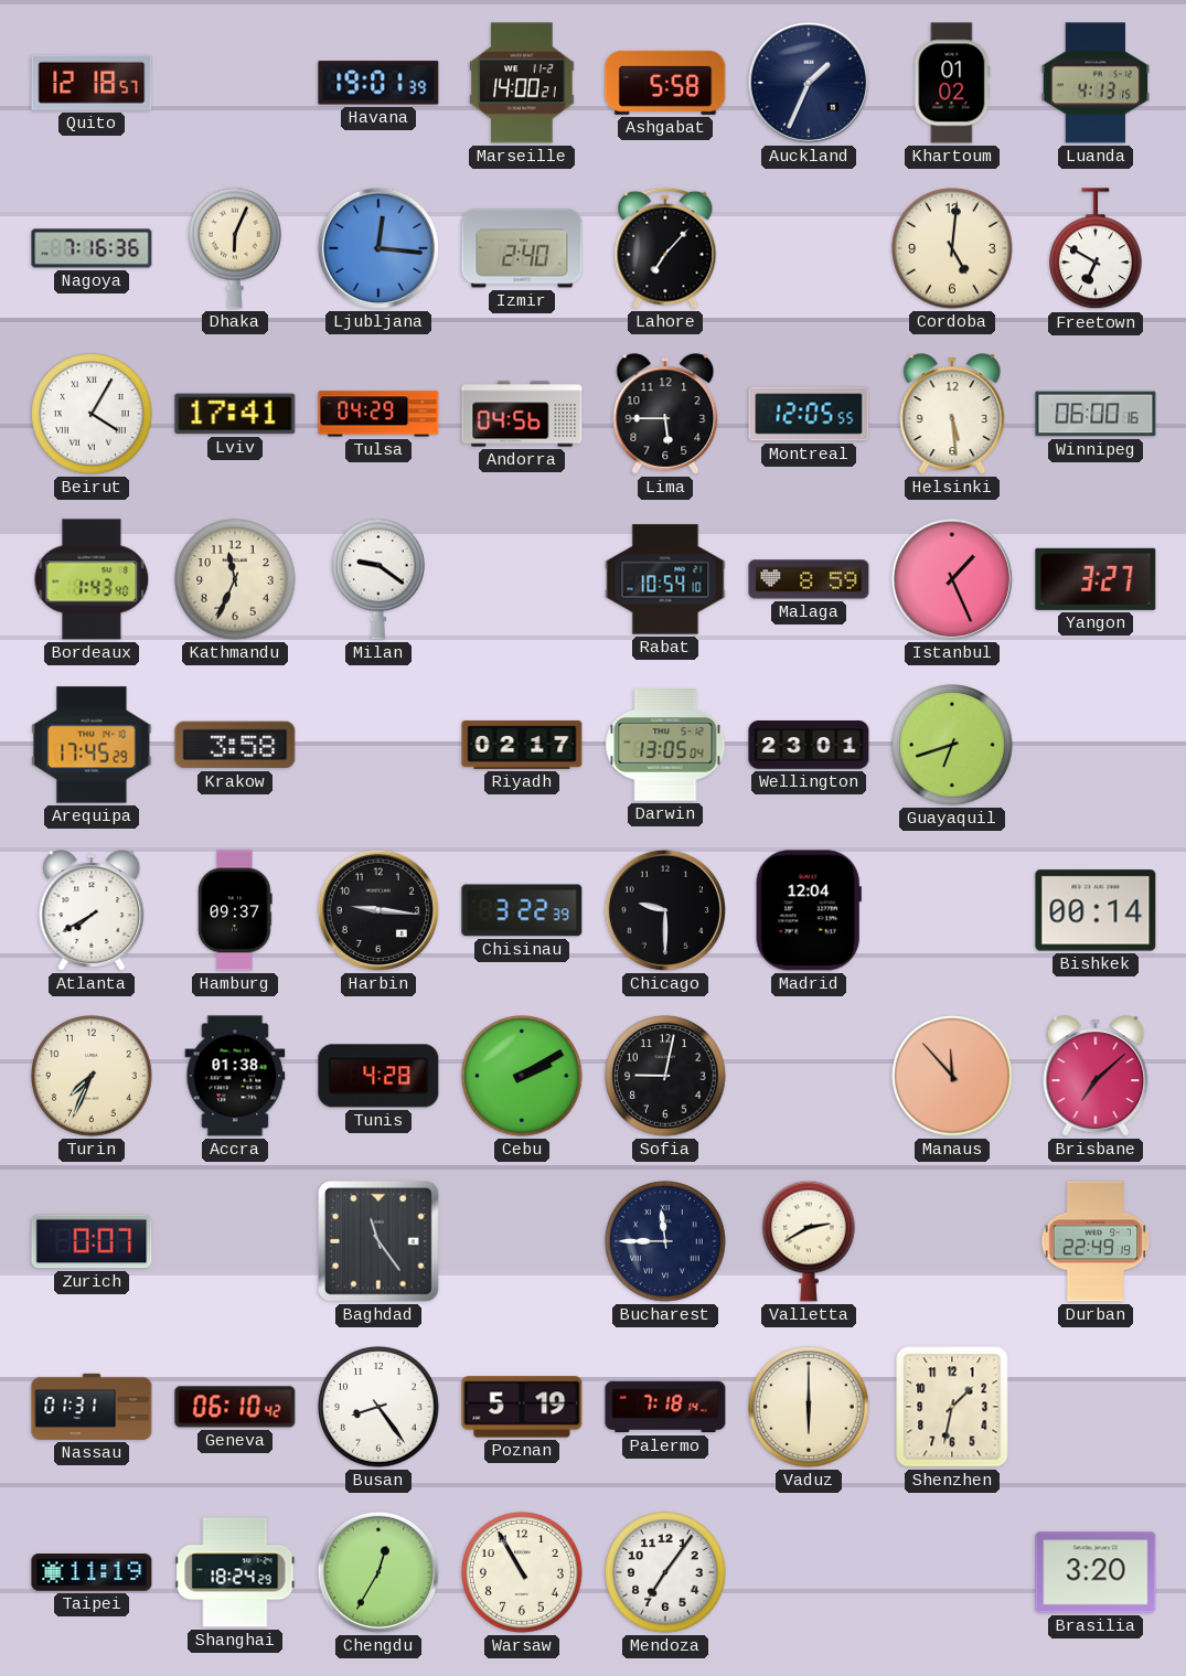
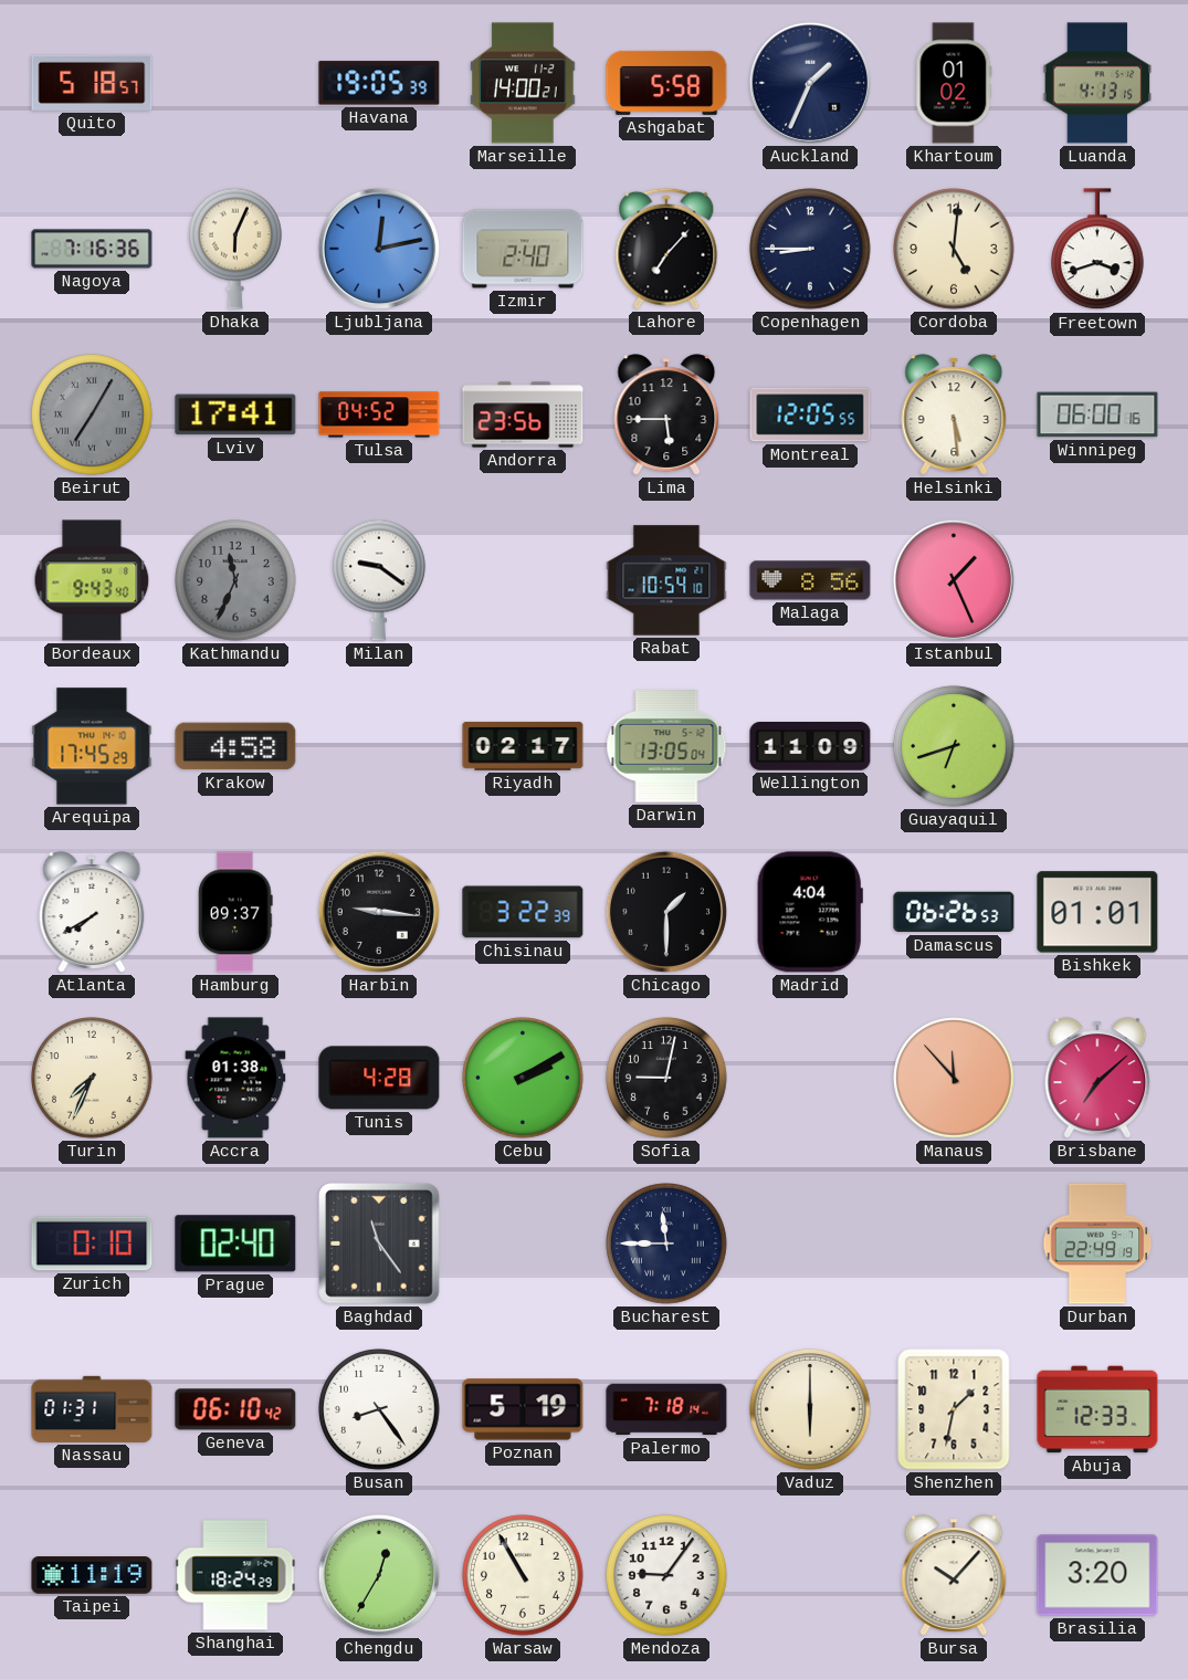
Quito: 12:18 -> 5:18
Havana: 19:01 -> 19:05
Ljubljana: 12:16 -> 12:13
Copenhagen: none -> 8:45
Freetown: 6:50 -> 3:42
Beirut: 4:05 -> 7:05
Beirut dial: white -> grey
Tulsa: 04:29 -> 04:52
Andorra: 04:56 -> 23:56
Bordeaux: 1:43 -> 9:43
Kathmandu dial: cream -> grey
Malaga: 8:59 -> 8:56
Yangon: 3:27 -> none
Krakow: 3:58 -> 4:58
Wellington: 23:01 -> 11:09
Chicago: 9:30 -> 1:30
Madrid: 12:04 -> 4:04
Damascus: none -> 06:26
Bishkek: 00:14 -> 01:01
Zurich: 0:07 -> 0:10
Prague: none -> 02:40
Valletta: 2:40 -> none
Abuja: none -> 12:33
Mendoza: 7:06 -> 9:06
Bursa: none -> 10:07
